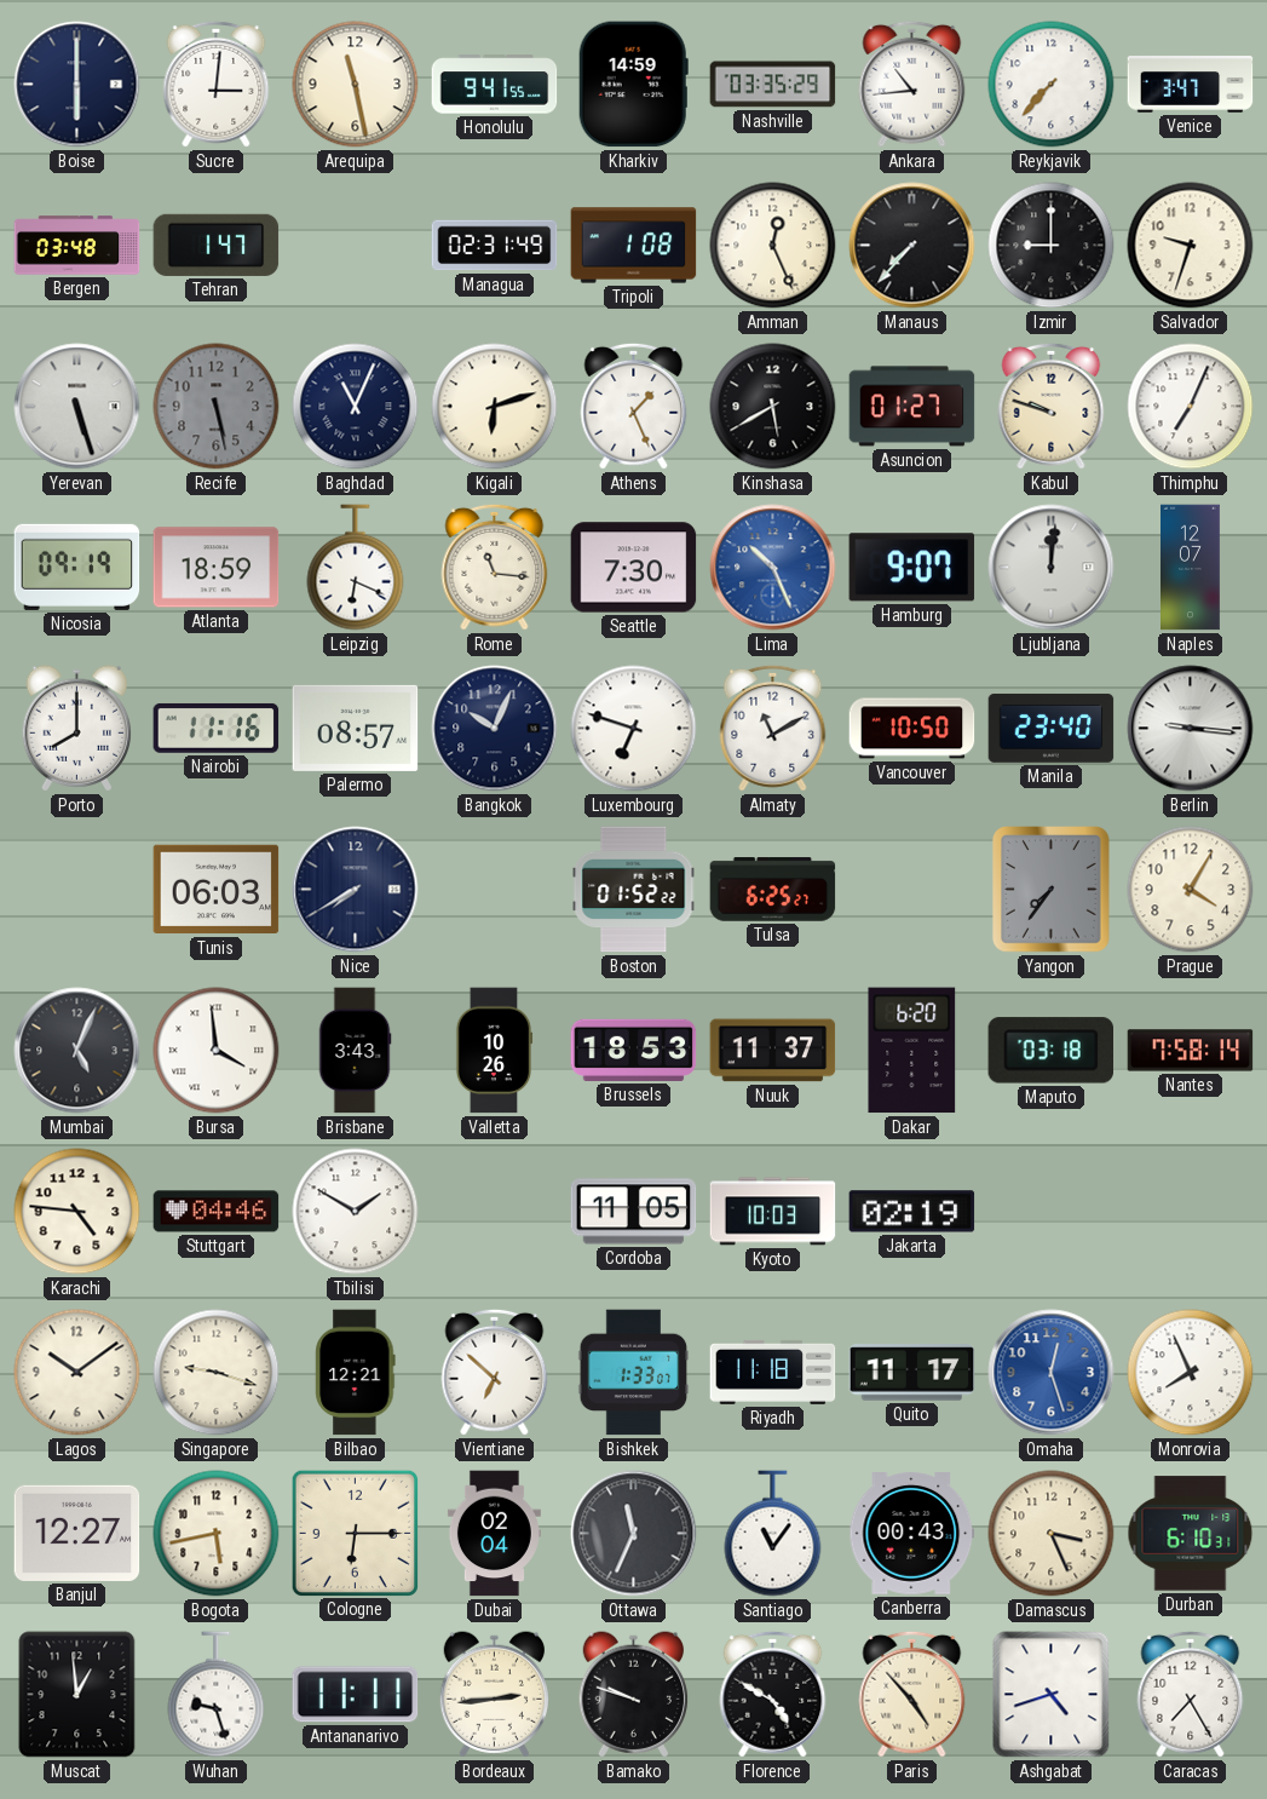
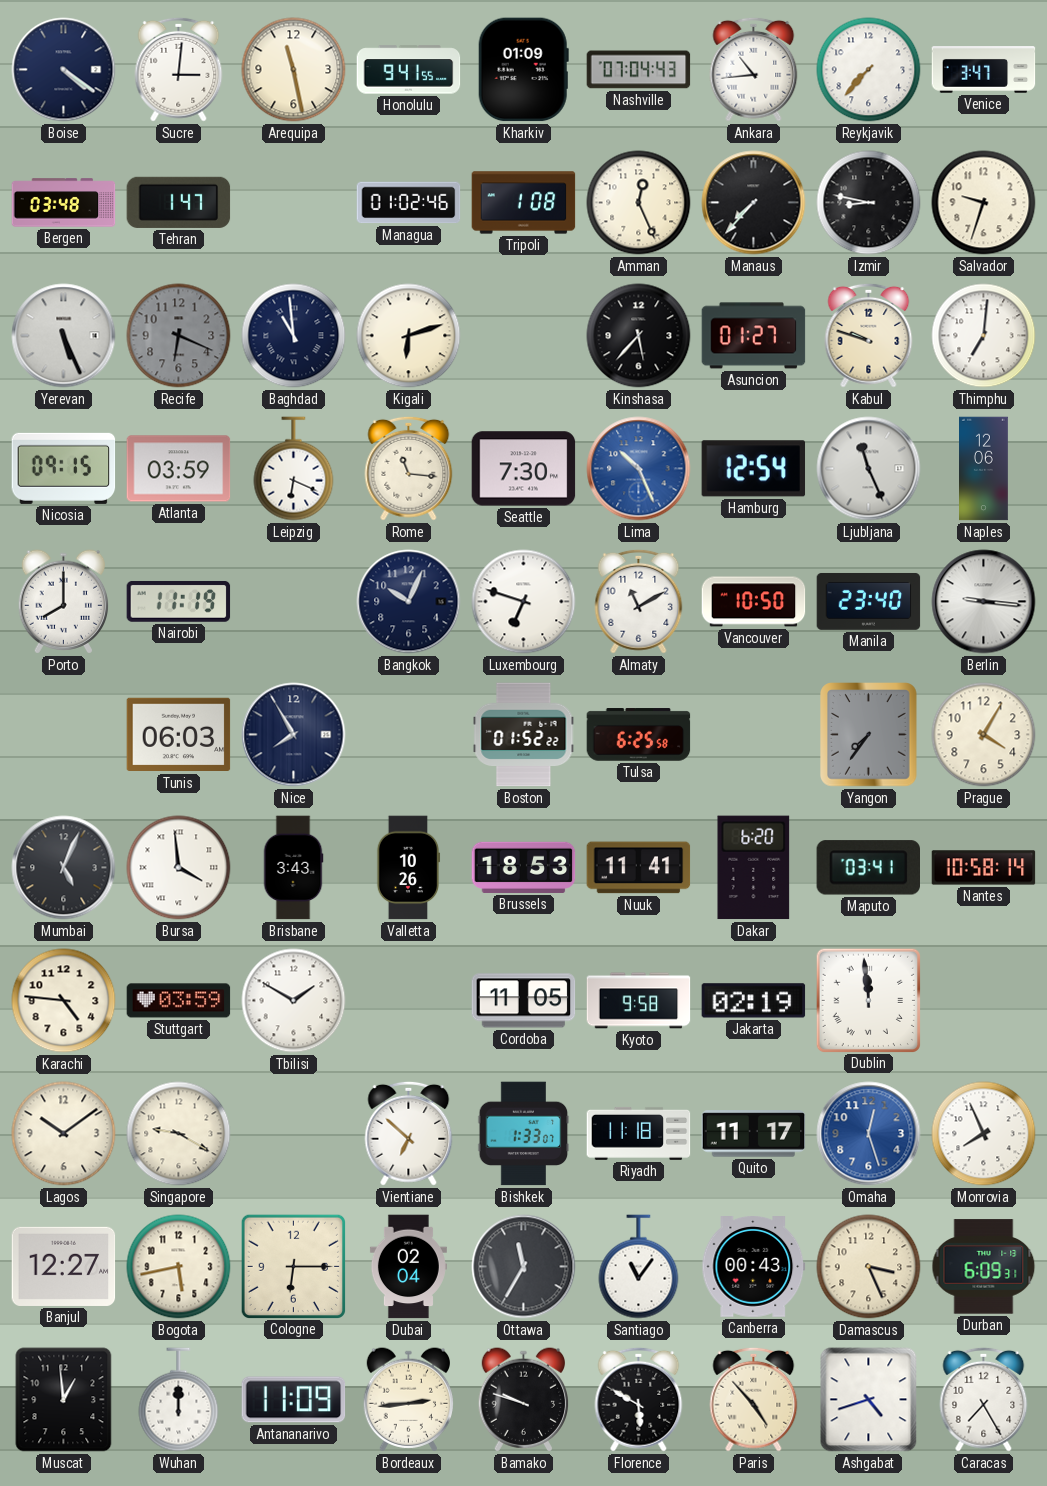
Boise: 6:00 -> 4:21
Kharkiv: 14:59 -> 01:09
Nashville: 03:35 -> 07:04
Managua: 02:31 -> 01:02
Izmir: 9:00 -> 8:47
Yerevan: 5:27 -> 5:26
Recife: 5:28 -> 6:19
Baghdad: 11:04 -> 10:59
Athens: 1:26 -> none
Kinshasa: 5:40 -> 5:37
Thimphu: 7:04 -> 7:01
Nicosia: 09:19 -> 09:15
Atlanta: 18:59 -> 03:59
Hamburg: 9:07 -> 12:54
Ljubljana: 12:01 -> 11:26
Naples: 12:07 -> 12:06
Nairobi: 11:16 -> 11:19
Palermo: 08:57 -> none
Nice: 7:40 -> 7:55
Tulsa: 6:25:27 -> 6:25:58
Nuuk: 11:37 -> 11:41
Maputo: 03:18 -> 03:41
Nantes: 7:58 -> 10:58
Stuttgart: 04:46 -> 03:59
Kyoto: 10:03 -> 9:58
Dublin: none -> 11:59
Singapore: 9:18 -> 9:20
Bilbao: 12:21 -> none
Ottawa: 11:34 -> 11:35
Durban: 6:10 -> 6:09
Wuhan: 9:27 -> 12:00
Antananarivo: 11:11 -> 11:09
Florence: 4:50 -> 5:50
